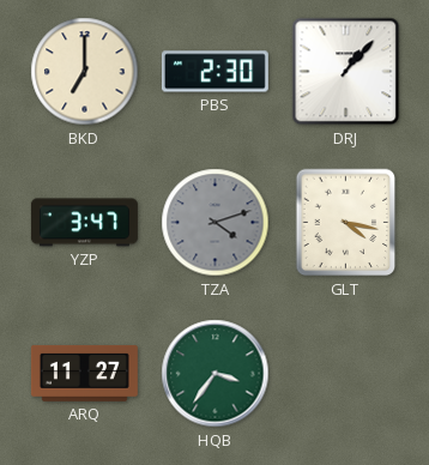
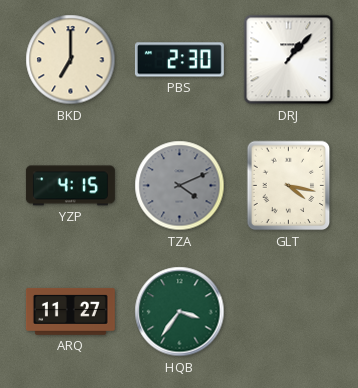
YZP: 3:47 -> 4:15
TZA: 4:12 -> 4:11
